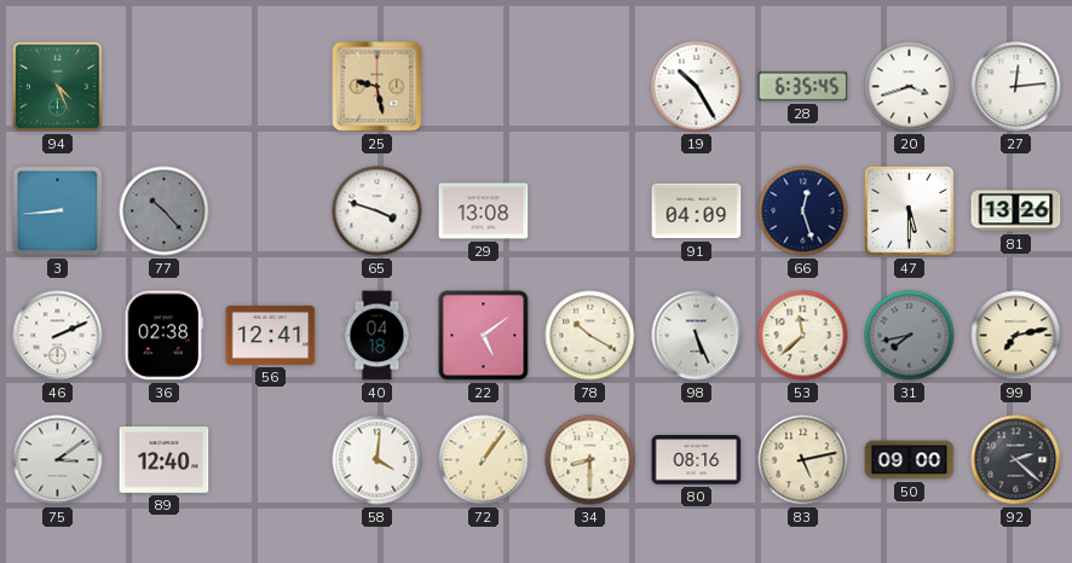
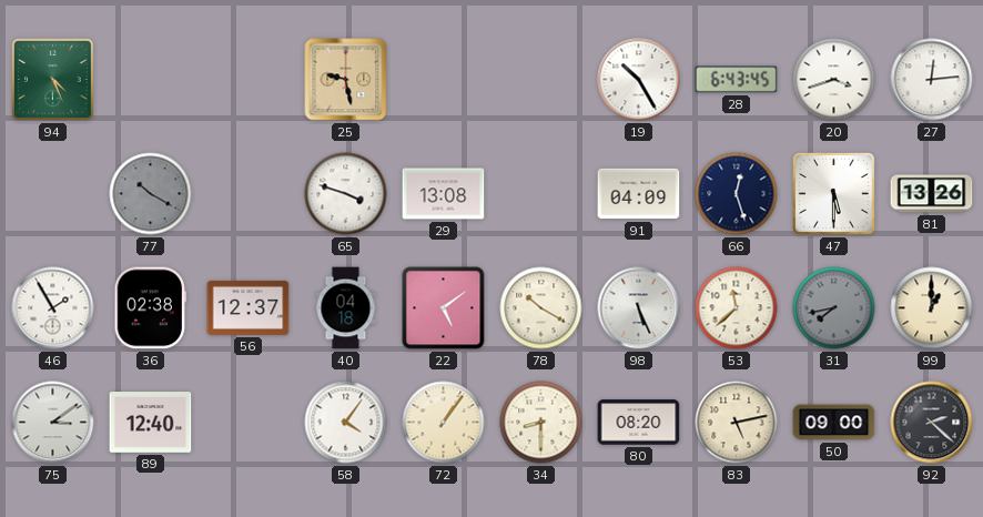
28: 6:35 -> 6:43
3: 8:44 -> none
77: 10:23 -> 10:20
46: 2:11 -> 1:55
56: 12:41 -> 12:37
99: 7:13 -> 1:00
58: 4:01 -> 4:06
80: 08:16 -> 08:20
